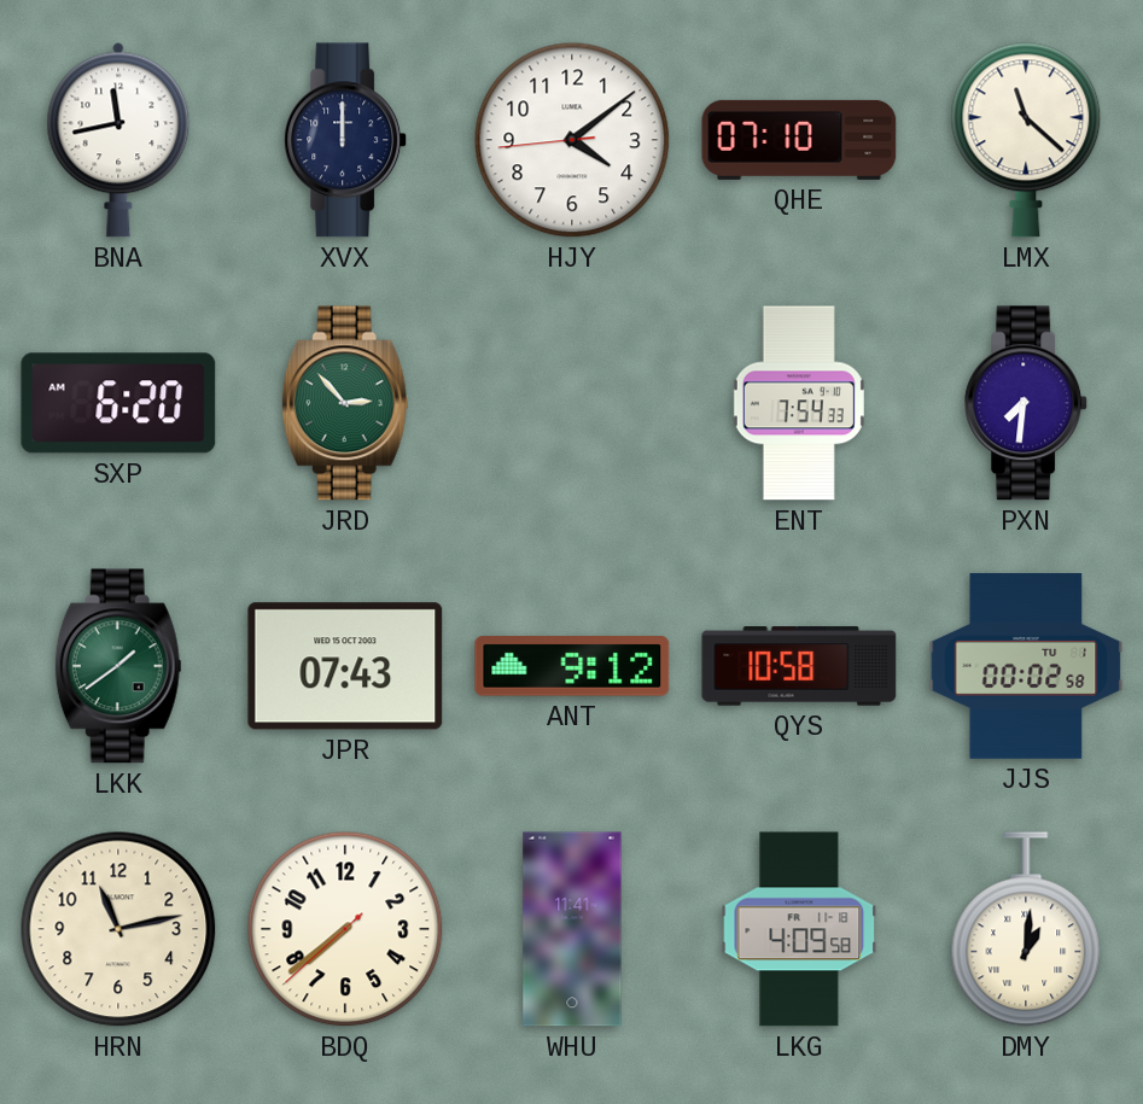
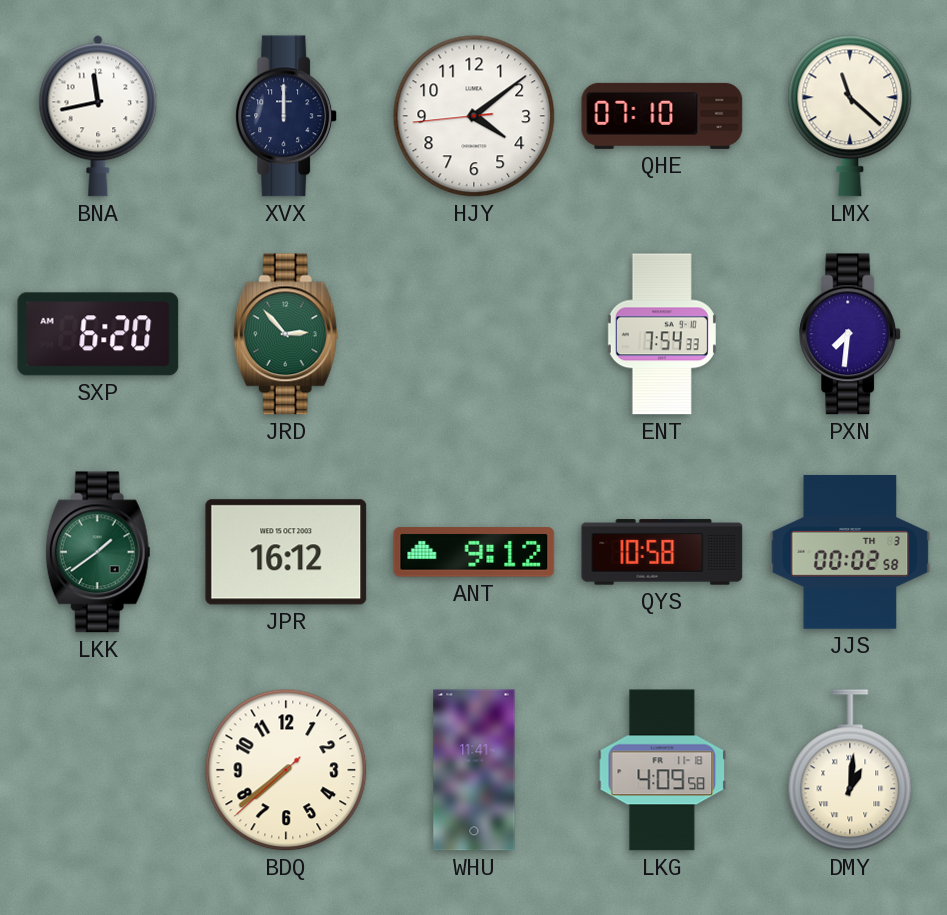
JPR: 07:43 -> 16:12
JJS date: TU 1 -> TH 3
HRN: 11:13 -> none
